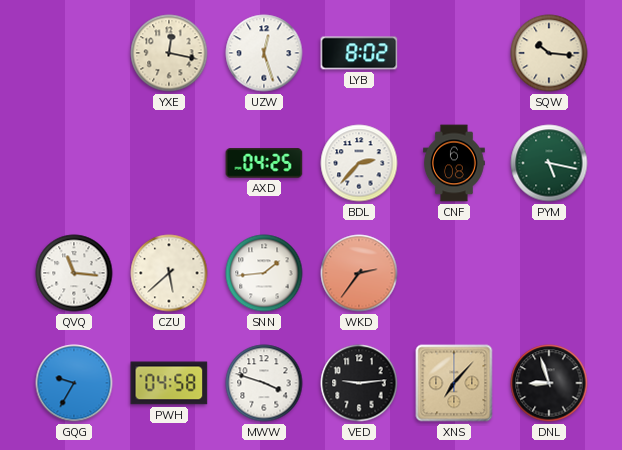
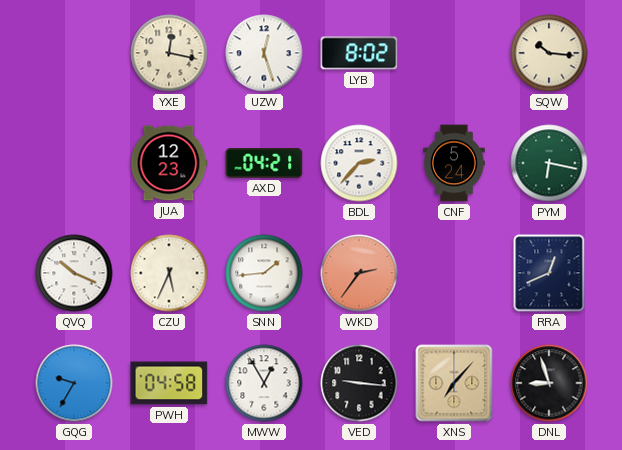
JUA: none -> 12:23
AXD: 04:25 -> 04:21
CNF: 6:08 -> 5:24
PYM: 5:17 -> 6:17
QVQ: 11:16 -> 10:19
CZU: 5:38 -> 5:34
RRA: none -> 12:41
MWW: 3:48 -> 12:55
VED: 9:14 -> 9:16
